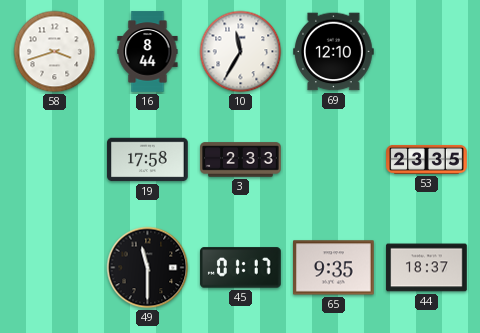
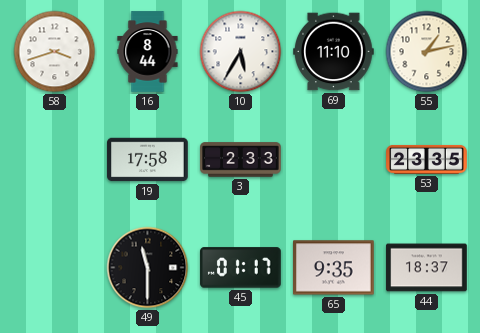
10: 11:35 -> 5:35
69: 12:10 -> 11:10
55: none -> 1:13
